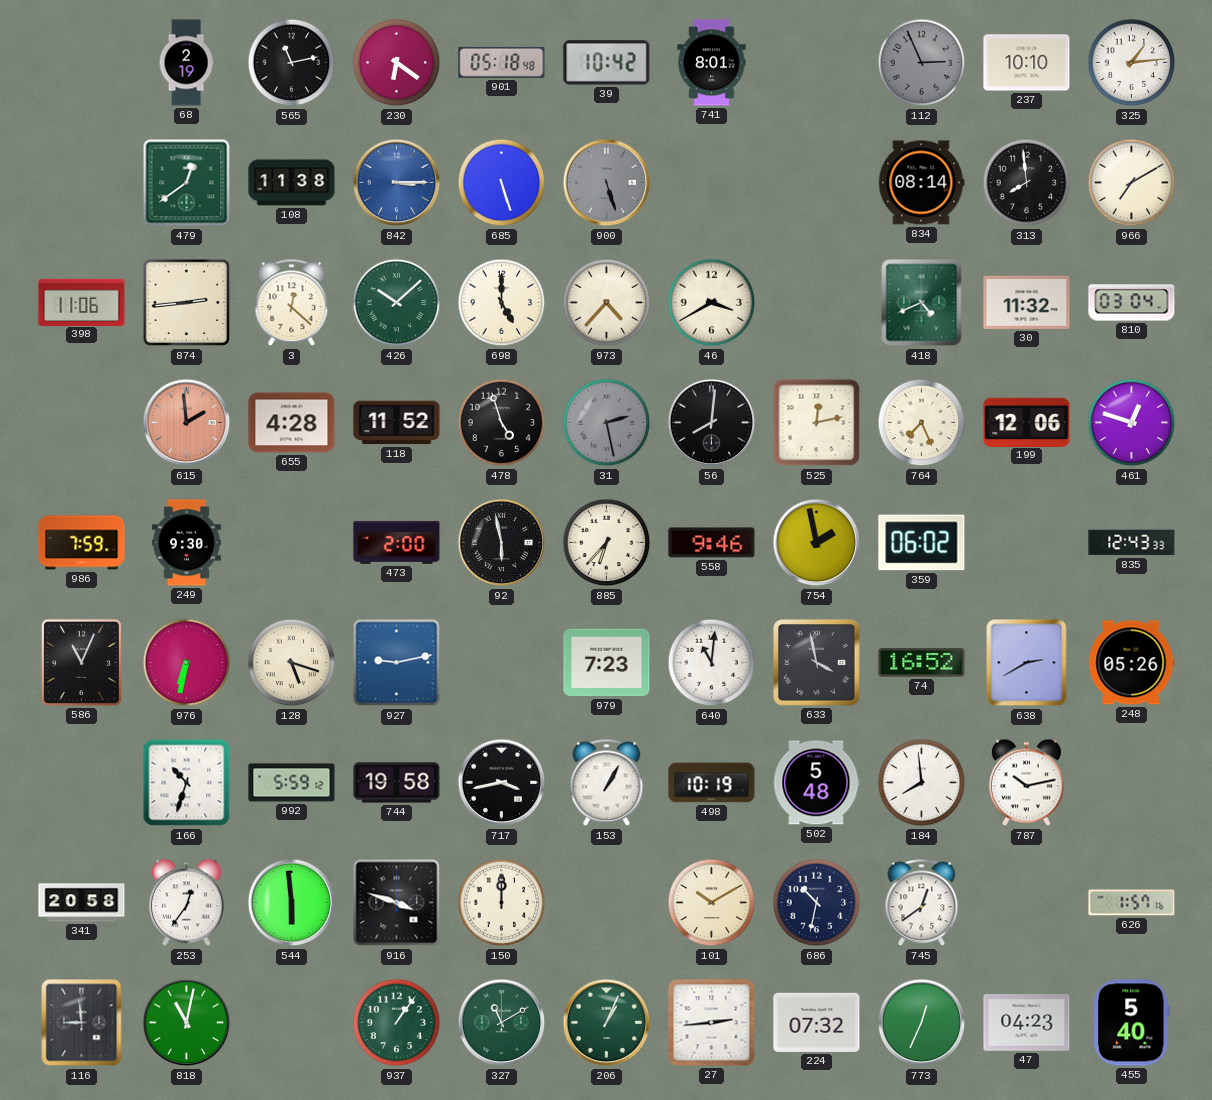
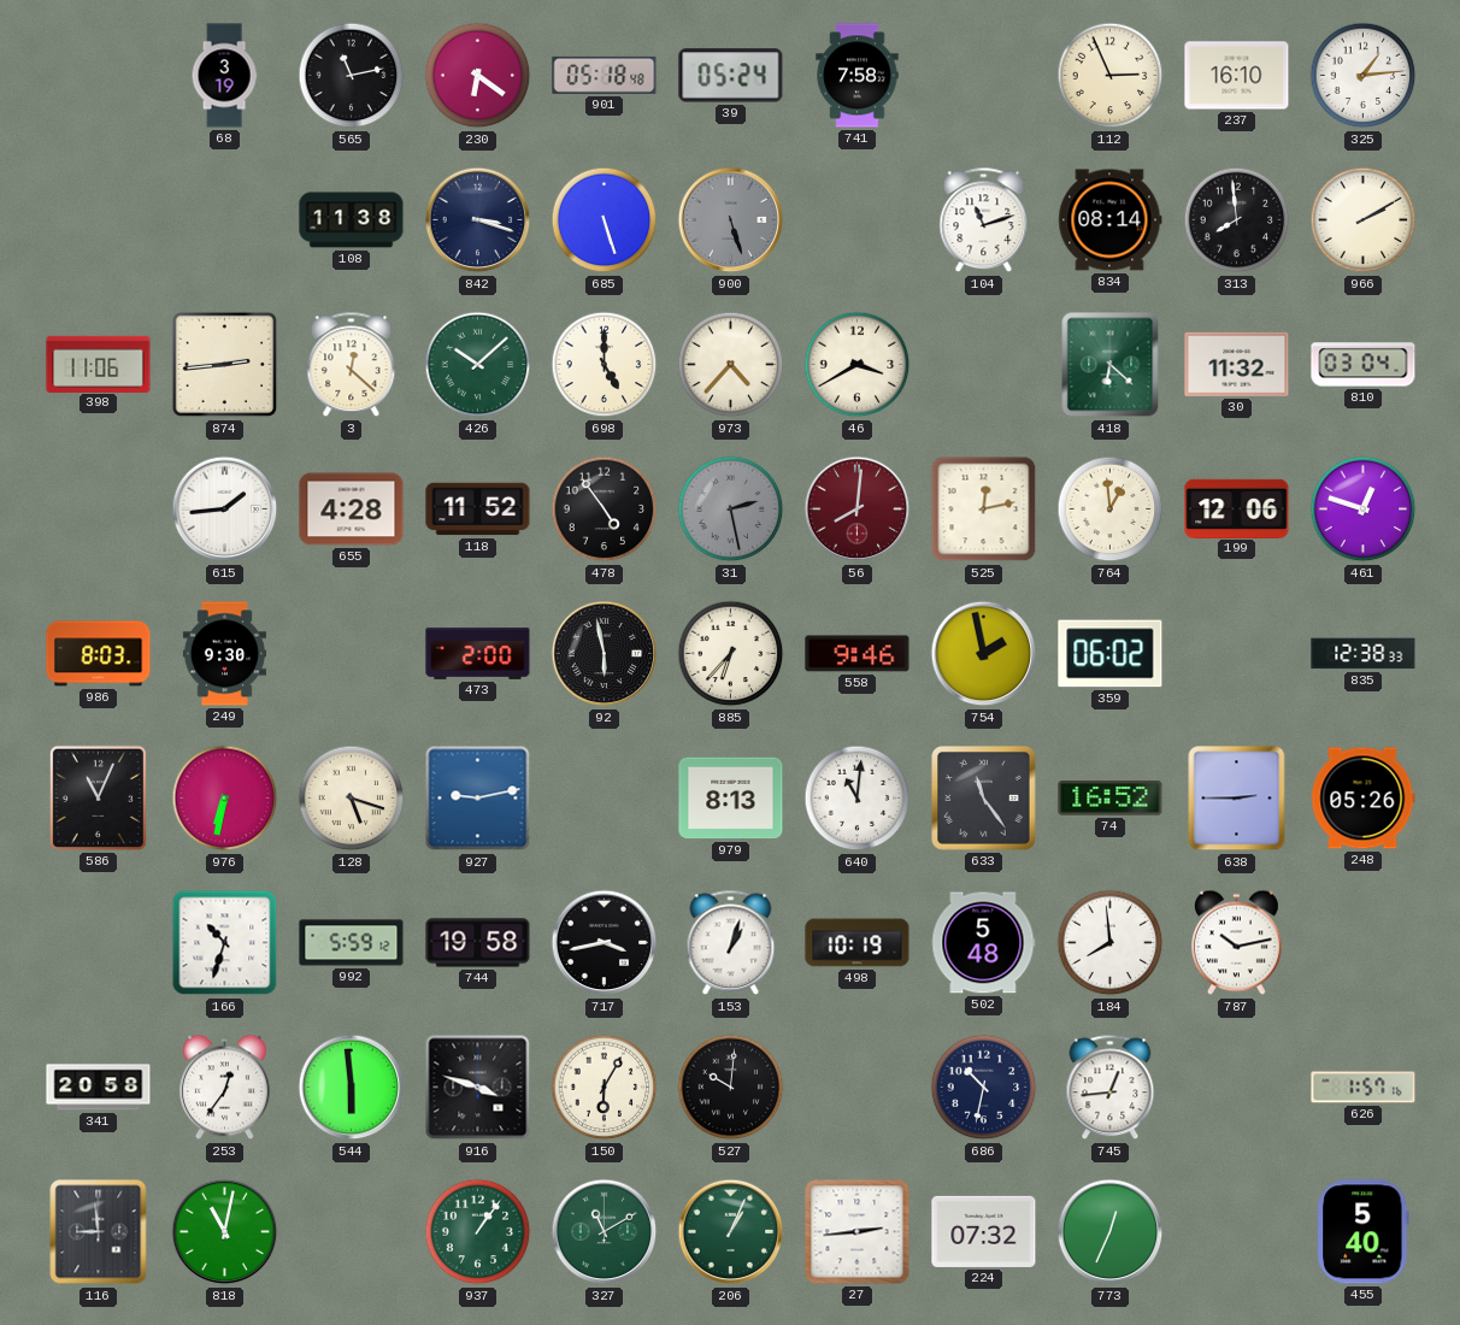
68: 2:19 -> 3:19
39: 10:42 -> 05:24
741: 8:01 -> 7:58
112 dial: grey -> cream
237: 10:10 -> 16:10
479: 12:39 -> none
842: 3:15 -> 3:18
842 dial: blue -> navy
104: none -> 11:12
966: 7:10 -> 2:10
418: 4:41 -> 6:22
615: 1:59 -> 1:44
615 dial: salmon -> white
478: 4:57 -> 4:54
56 dial: black -> burgundy
764: 7:26 -> 12:59
986: 7:59 -> 8:03
835: 12:43 -> 12:38
979: 7:23 -> 8:13
633: 3:58 -> 11:24
638: 2:40 -> 2:45
153: 1:05 -> 1:03
150: 12:00 -> 6:05
527: none -> 10:01
101: 10:10 -> none
745: 12:39 -> 12:44
47: 04:23 -> none
